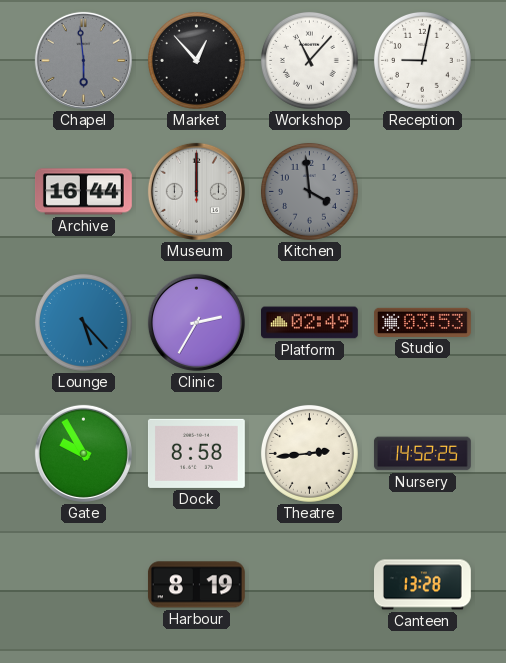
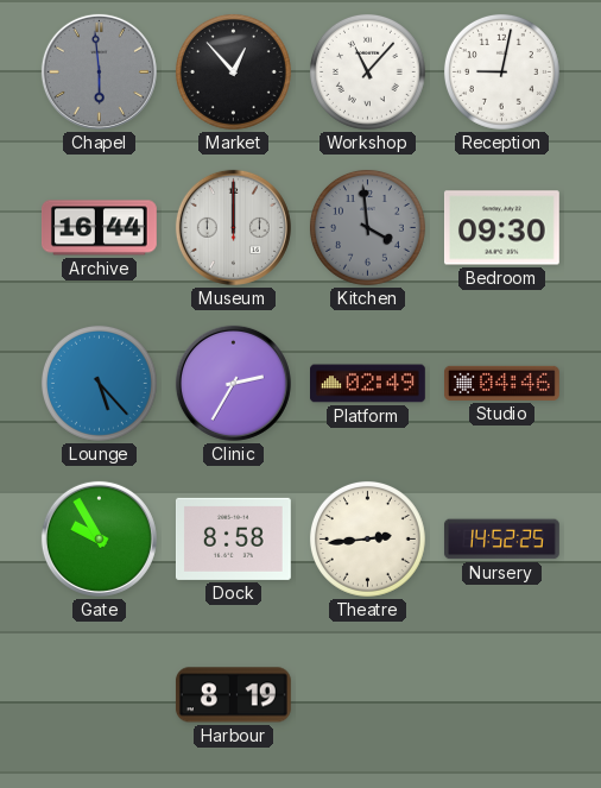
Bedroom: none -> 09:30
Studio: 03:53 -> 04:46
Canteen: 13:28 -> none
